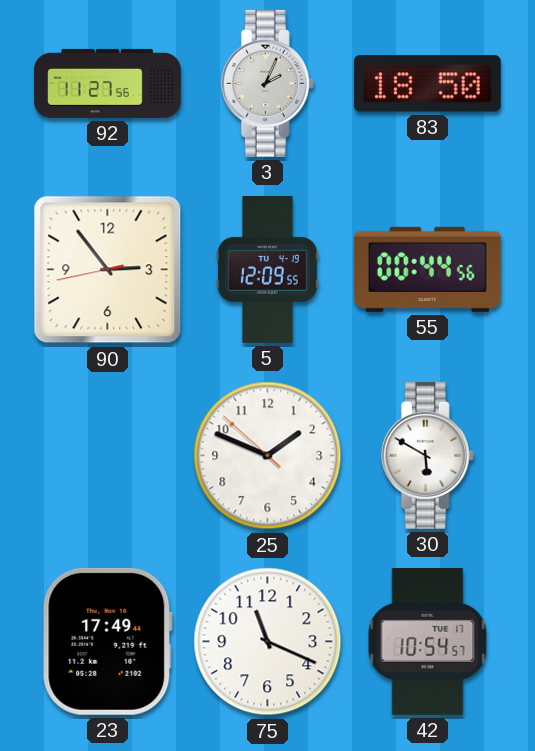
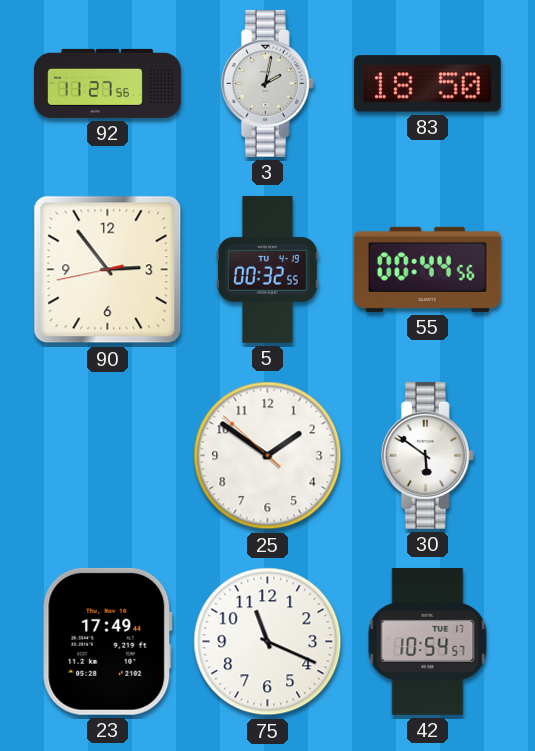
3: 2:04 -> 2:02
5: 12:09 -> 00:32
25: 1:48 -> 1:50
30: 5:50 -> 5:51
